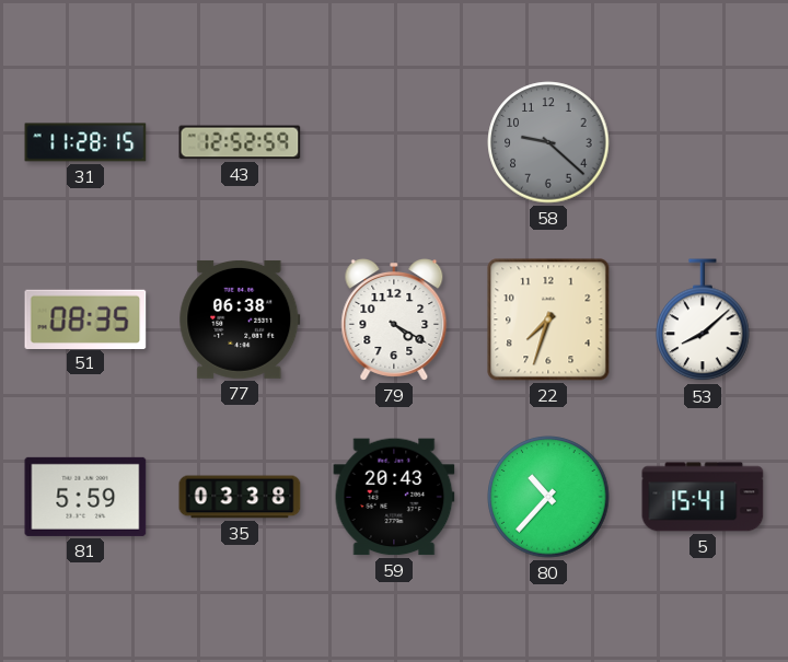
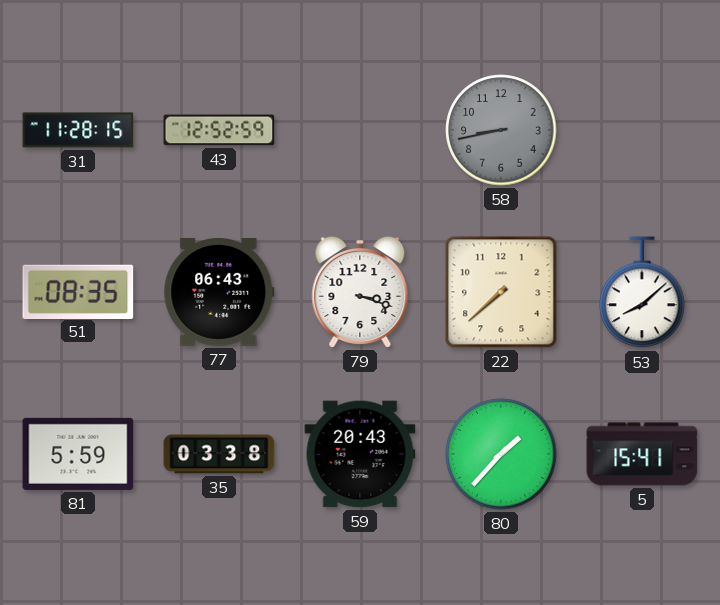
58: 9:22 -> 8:43
77: 06:38 -> 06:43
79: 4:20 -> 3:18
22: 7:33 -> 7:38
80: 10:37 -> 1:37
